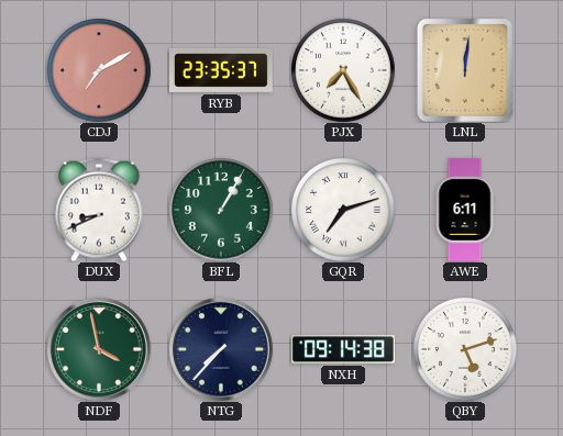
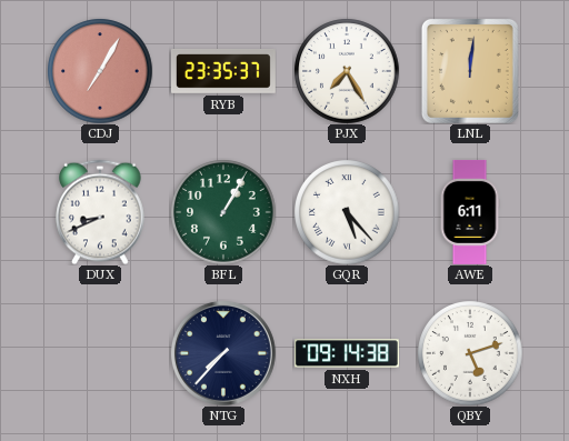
CDJ: 7:10 -> 7:05
GQR: 7:12 -> 5:23
NDF: 3:58 -> none
